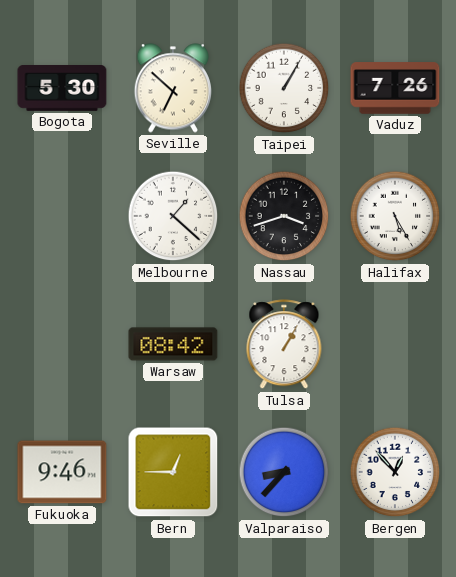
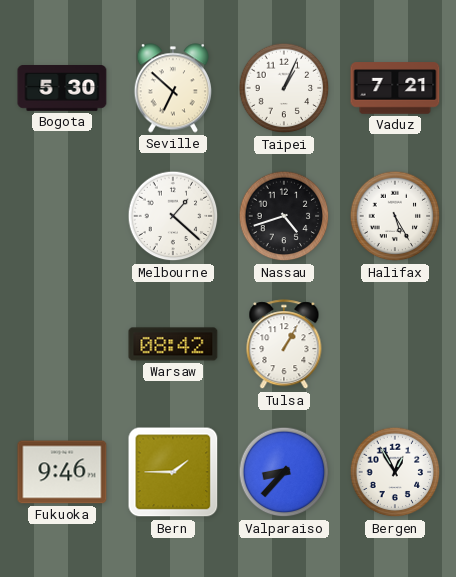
Taipei: 1:05 -> 1:04
Vaduz: 7:26 -> 7:21
Nassau: 3:42 -> 4:42
Bern: 12:45 -> 1:45
Bergen: 12:53 -> 12:55
